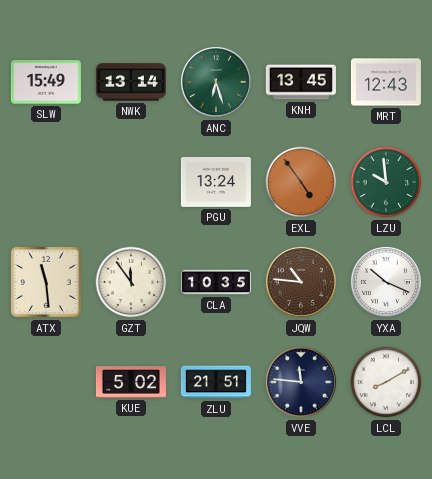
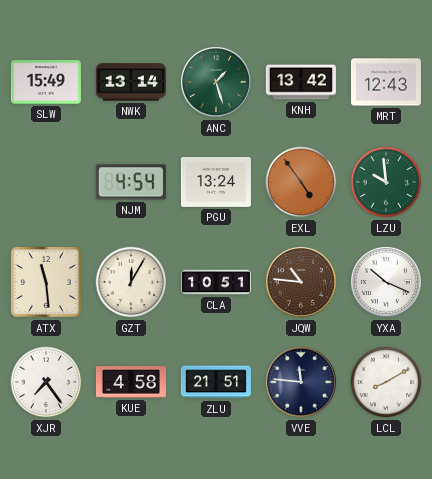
ANC: 6:27 -> 1:27
KNH: 13:45 -> 13:42
NJM: none -> 4:54
GZT: 11:54 -> 12:05
CLA: 10:35 -> 10:51
XJR: none -> 7:24
KUE: 5:02 -> 4:58
